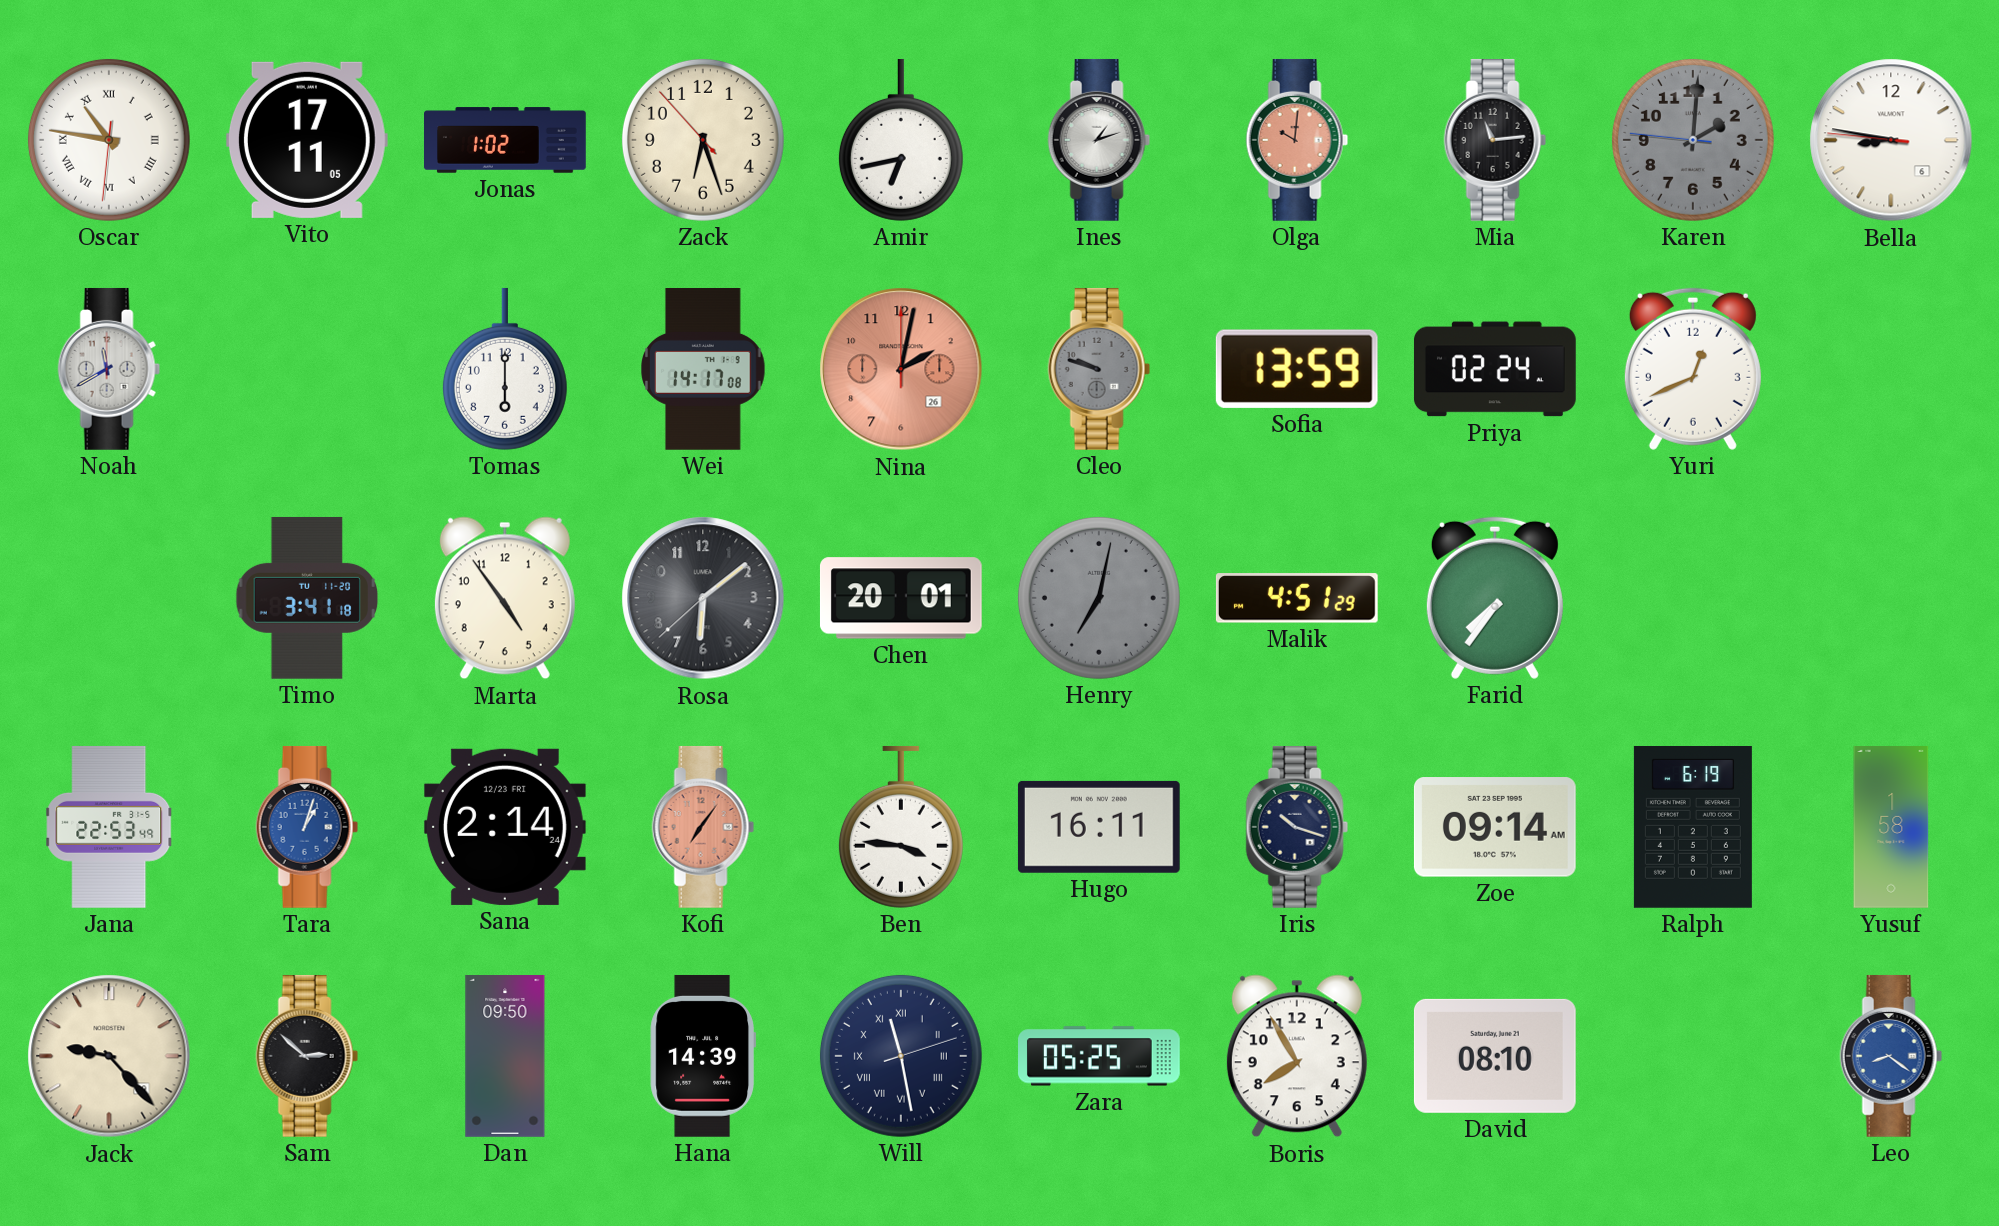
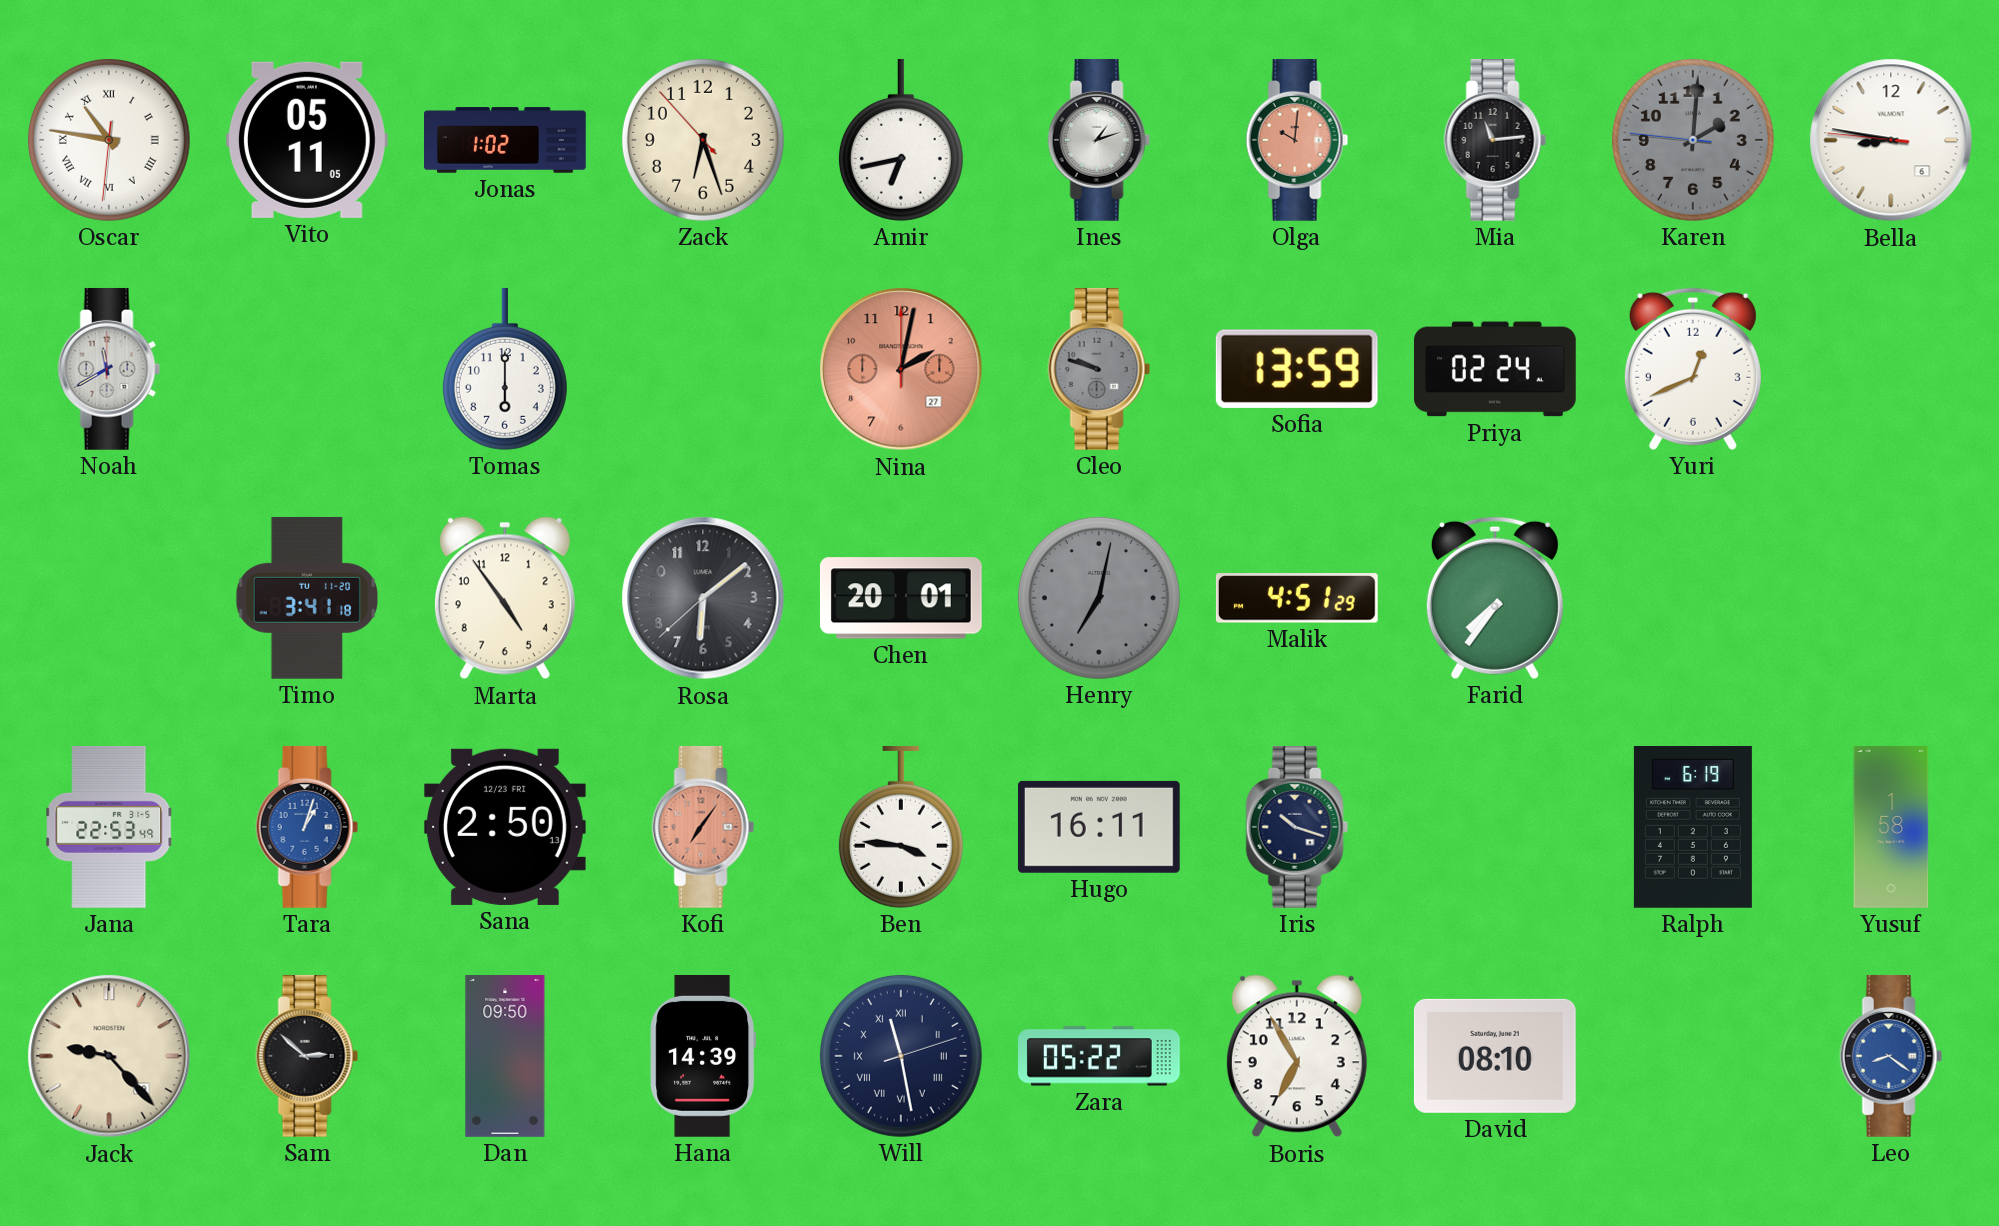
Vito: 17:11 -> 05:11
Wei: 14:17 -> none
Nina date: 26 -> 27
Sana: 2:14 -> 2:50
Zoe: 09:14 -> none
Zara: 05:25 -> 05:22
Boris: 7:55 -> 6:55
